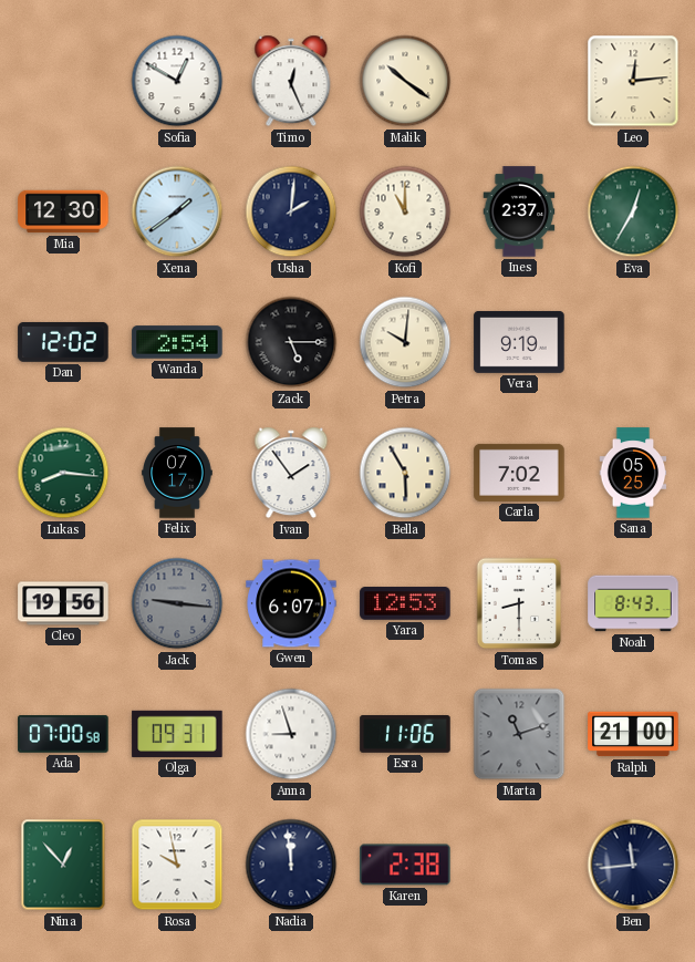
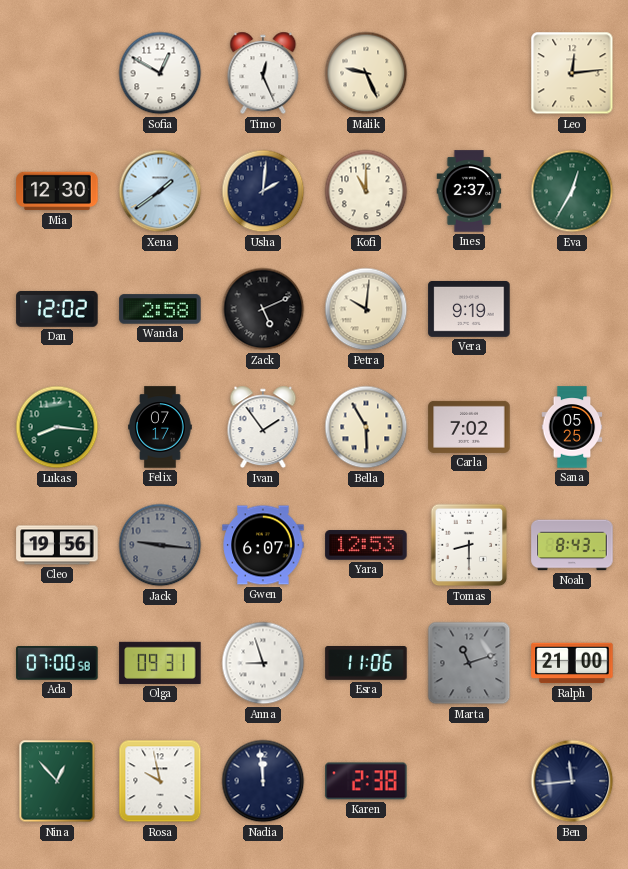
Malik: 10:21 -> 9:26
Wanda: 2:54 -> 2:58
Zack: 5:15 -> 5:11
